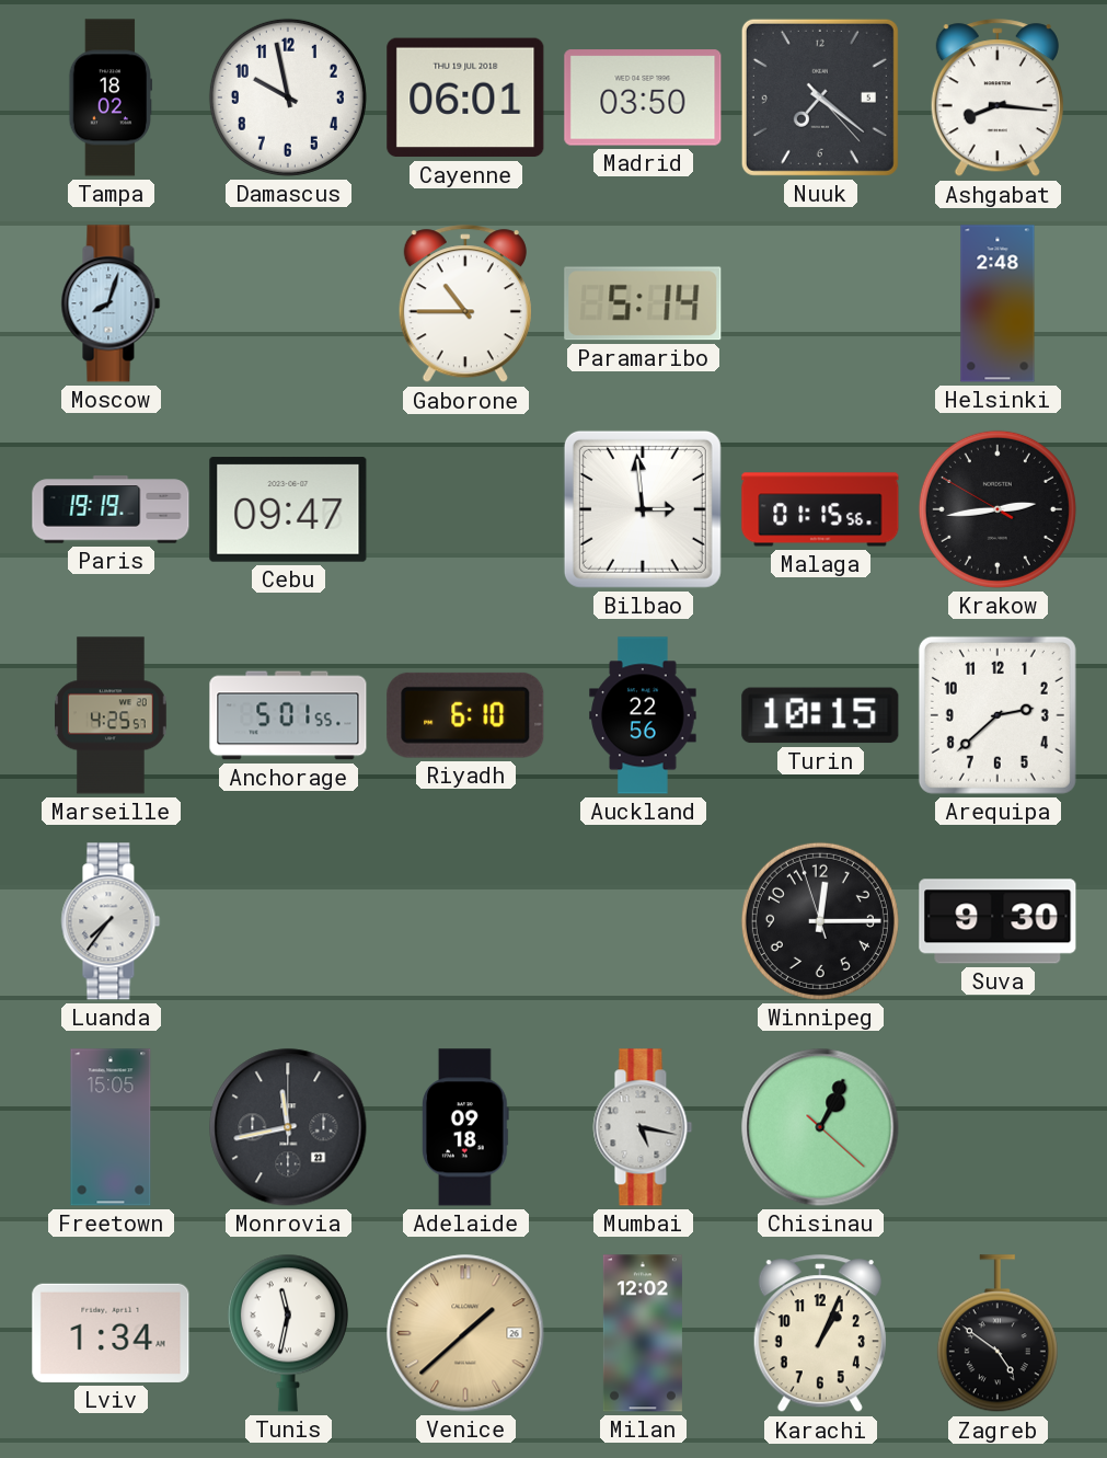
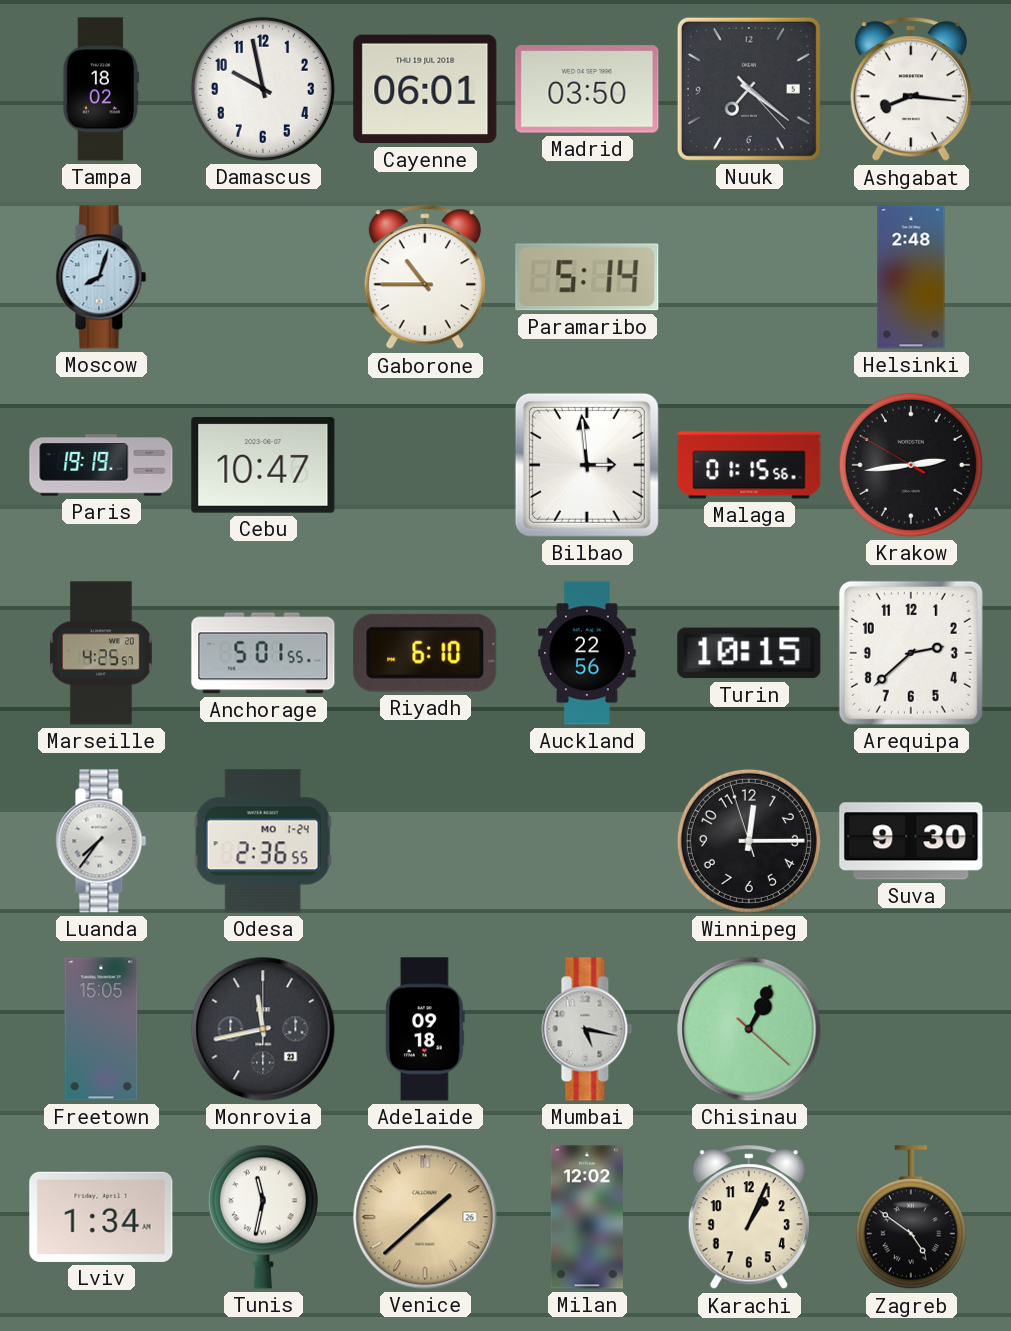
Cebu: 09:47 -> 10:47
Odesa: none -> 2:36
